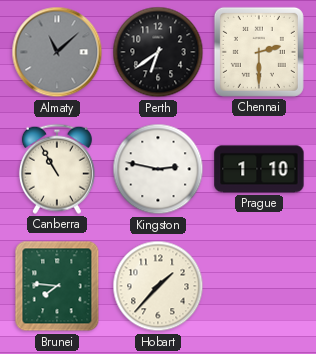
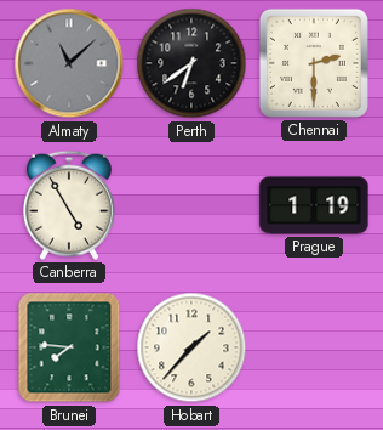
Canberra: 10:55 -> 4:55
Kingston: 2:47 -> none
Prague: 1:10 -> 1:19
